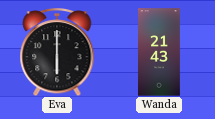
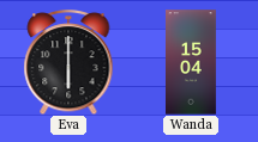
Wanda: 21:43 -> 15:04
